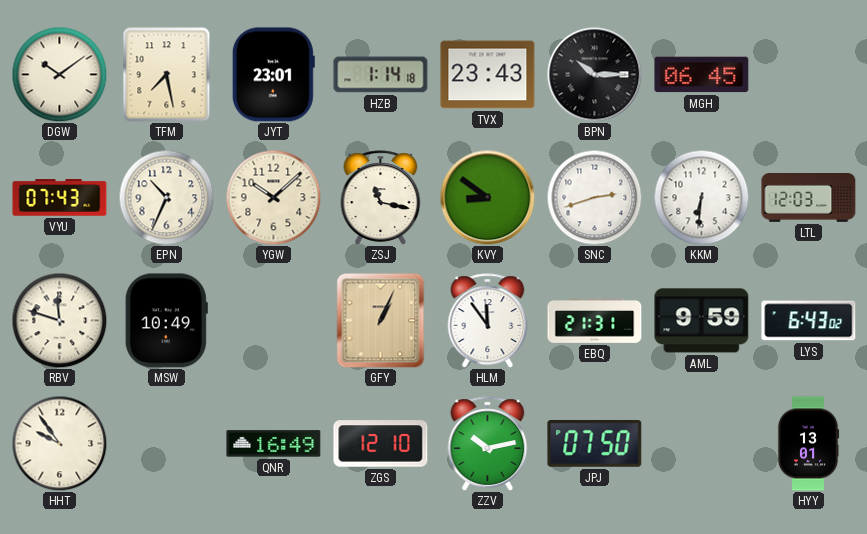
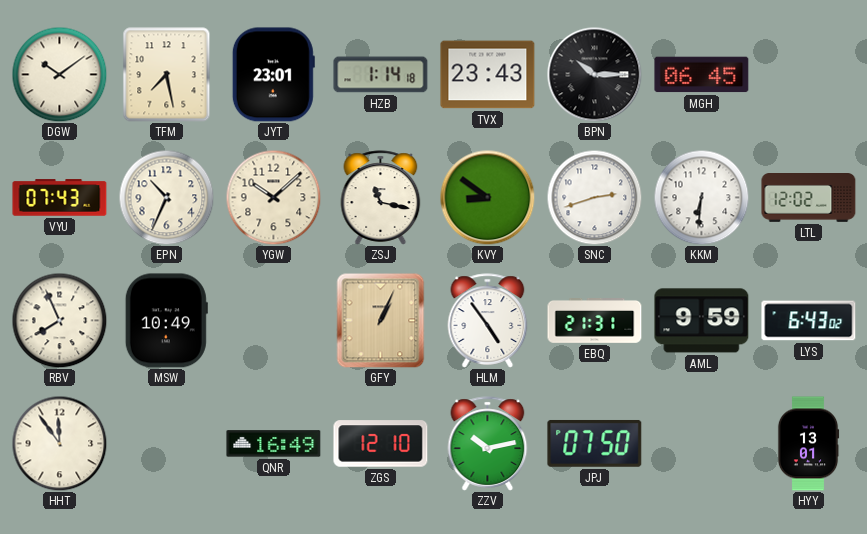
LTL: 12:03 -> 12:02
RBV: 11:48 -> 7:56
HLM: 11:54 -> 4:54
HHT: 9:54 -> 11:54
